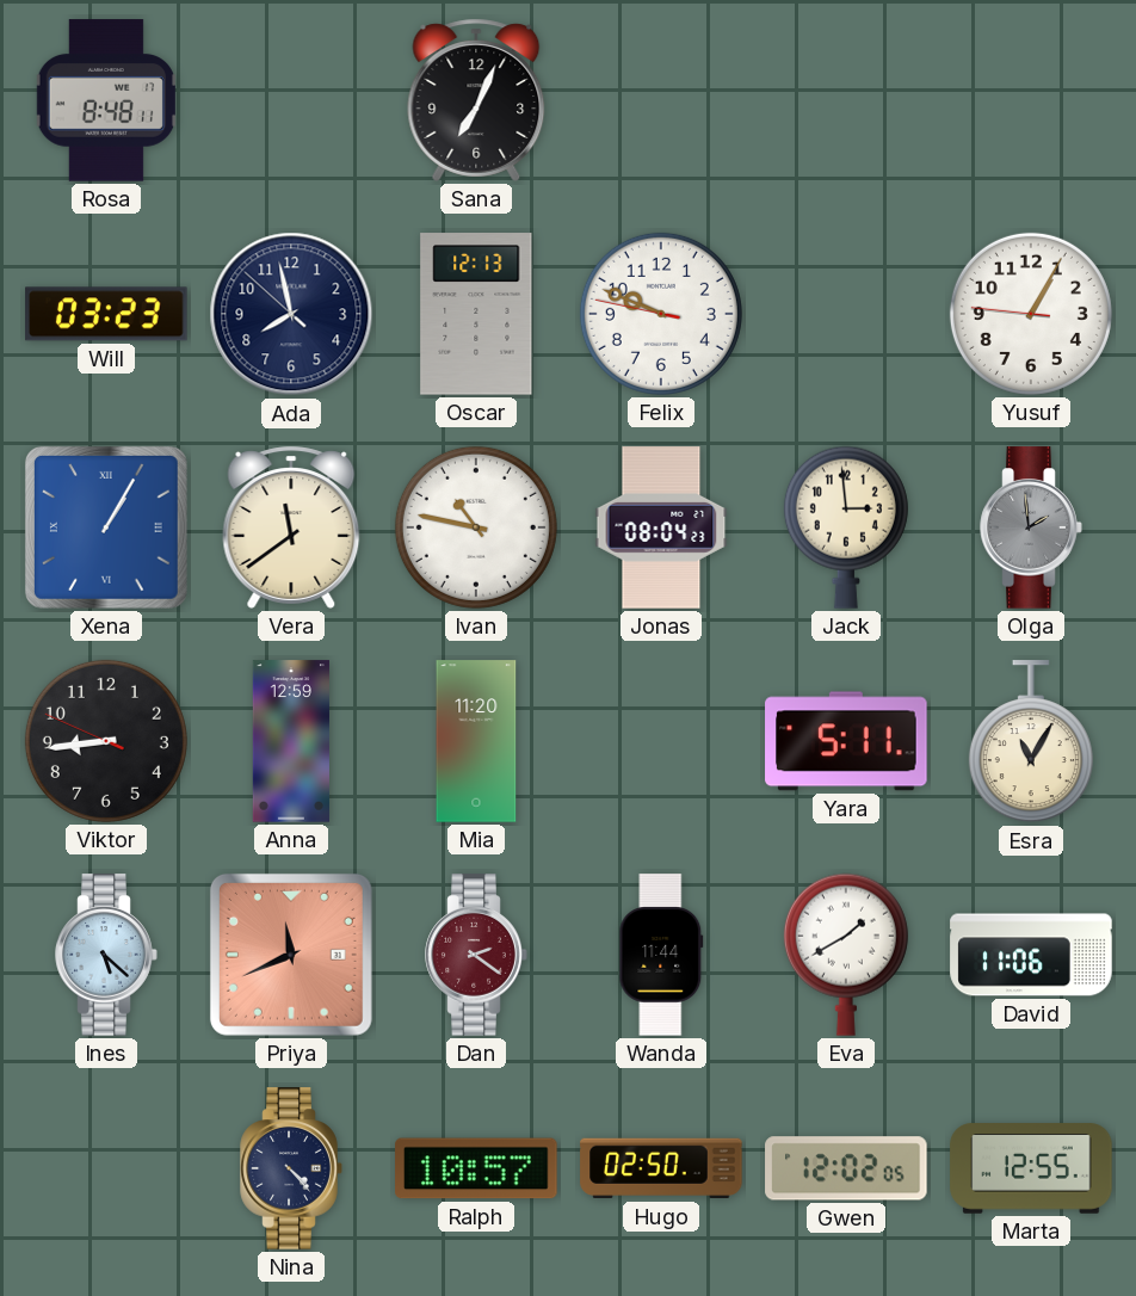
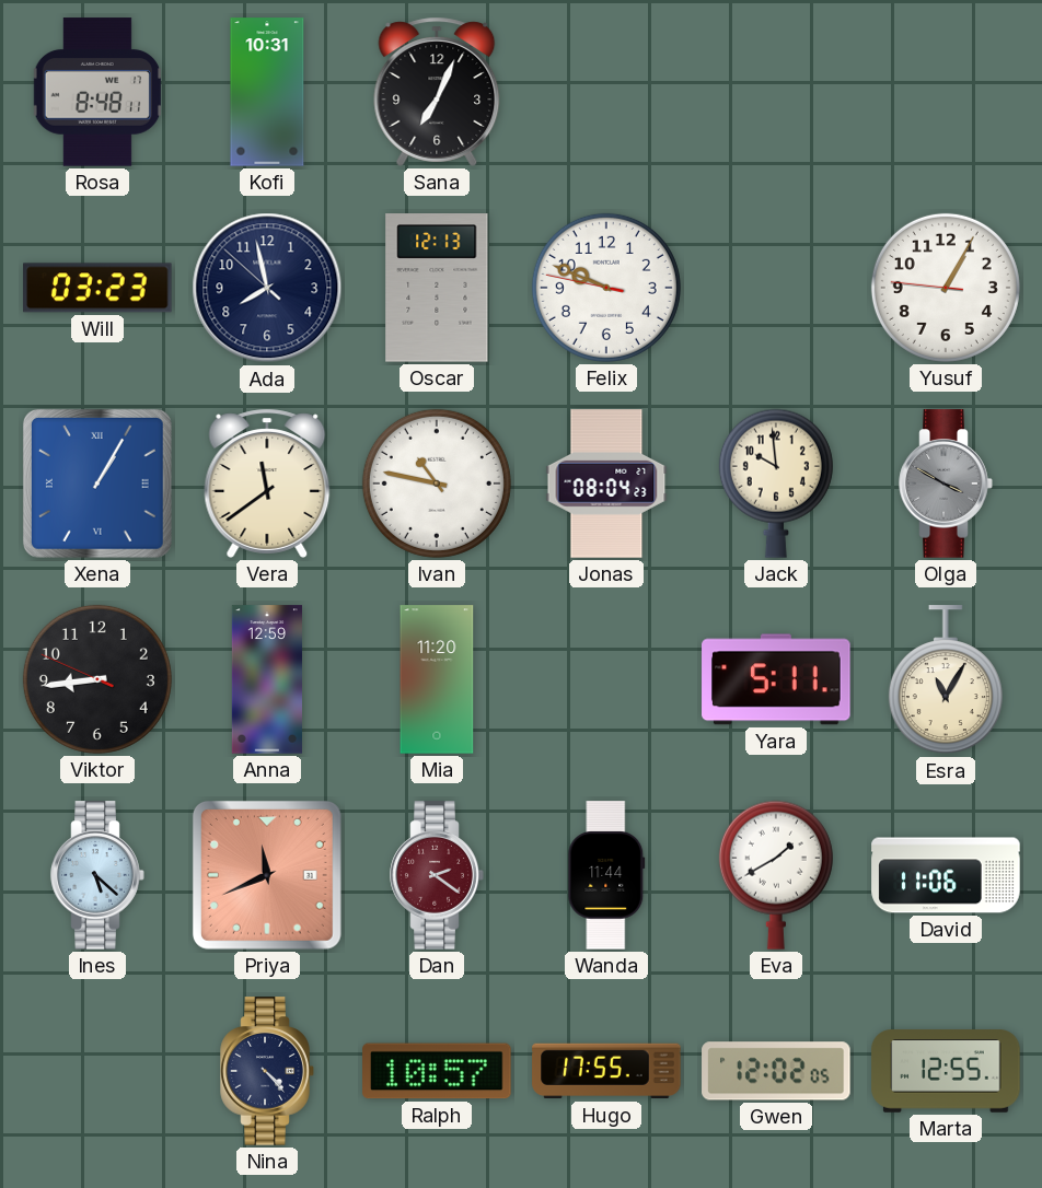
Kofi: none -> 10:31
Jack: 2:59 -> 9:59
Olga: 1:59 -> 3:50
Hugo: 02:50 -> 17:55
